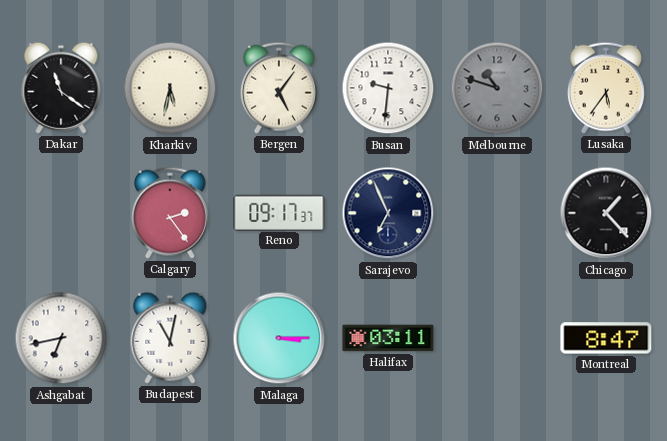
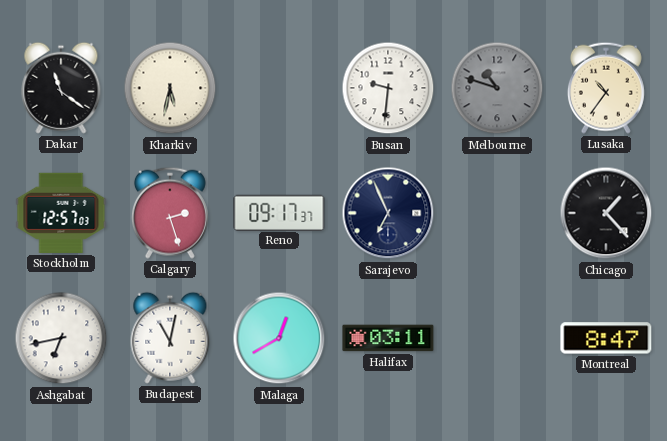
Bergen: 5:06 -> none
Lusaka: 5:36 -> 10:36
Stockholm: none -> 12:57
Calgary: 2:24 -> 2:27
Malaga: 3:15 -> 12:40
